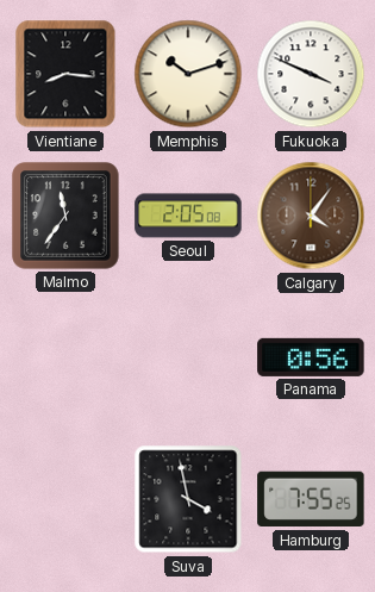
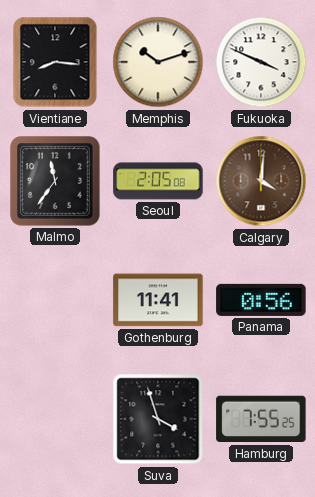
Calgary: 4:06 -> 4:01
Gothenburg: none -> 11:41
Suva: 3:58 -> 3:57
